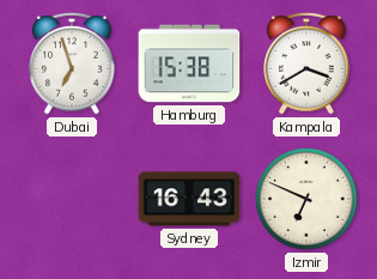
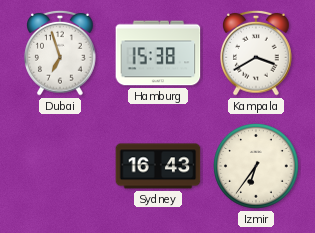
Izmir: 6:49 -> 6:36
